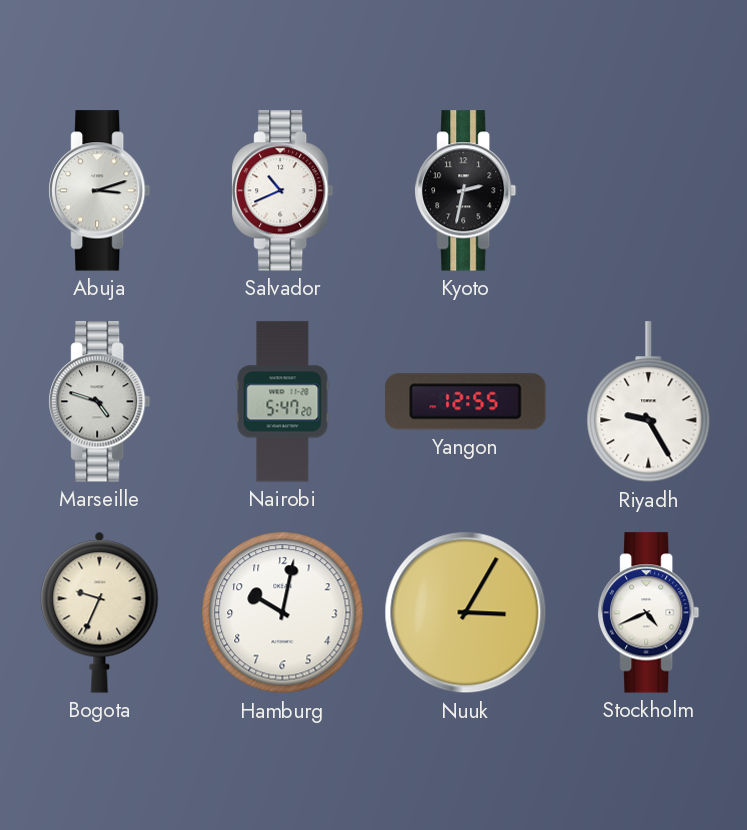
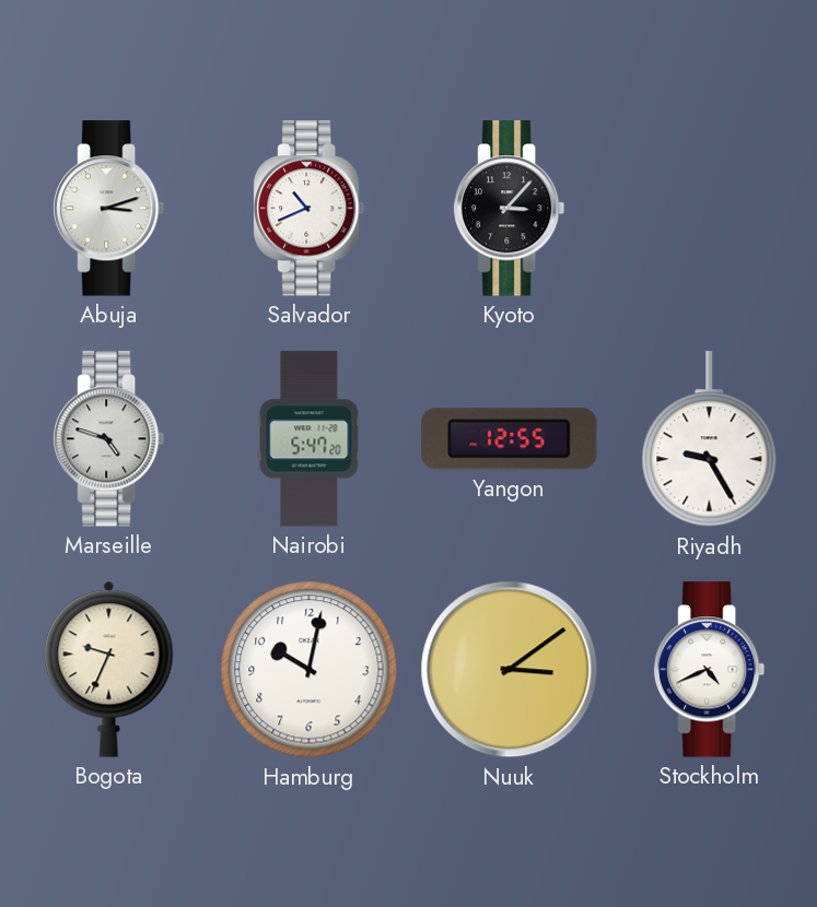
Kyoto: 2:32 -> 3:07
Nuuk: 3:05 -> 3:09
